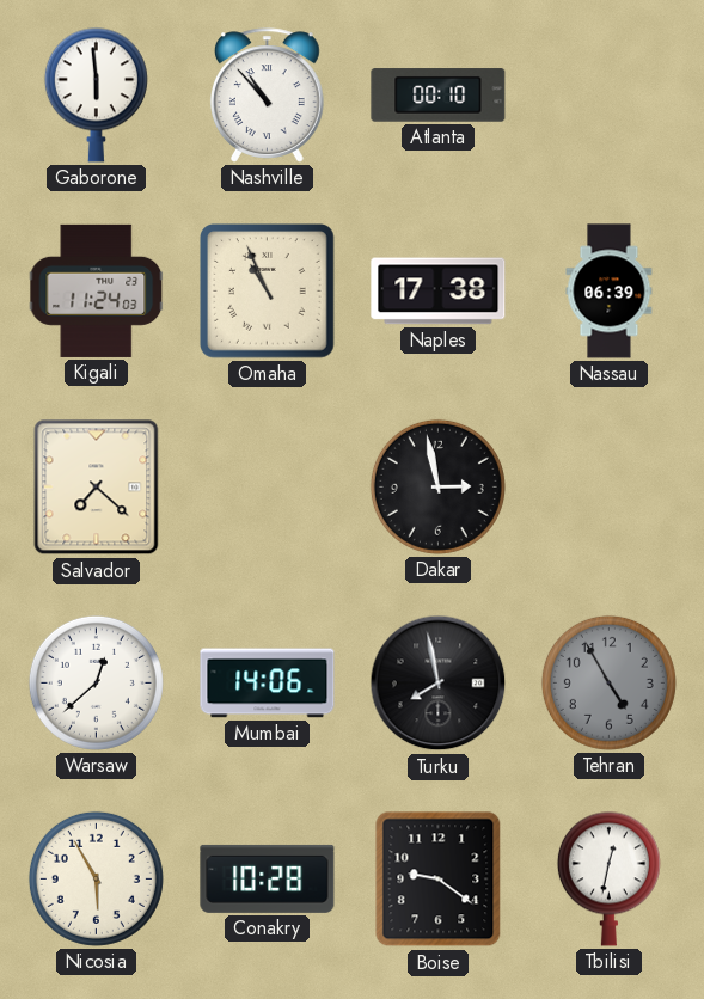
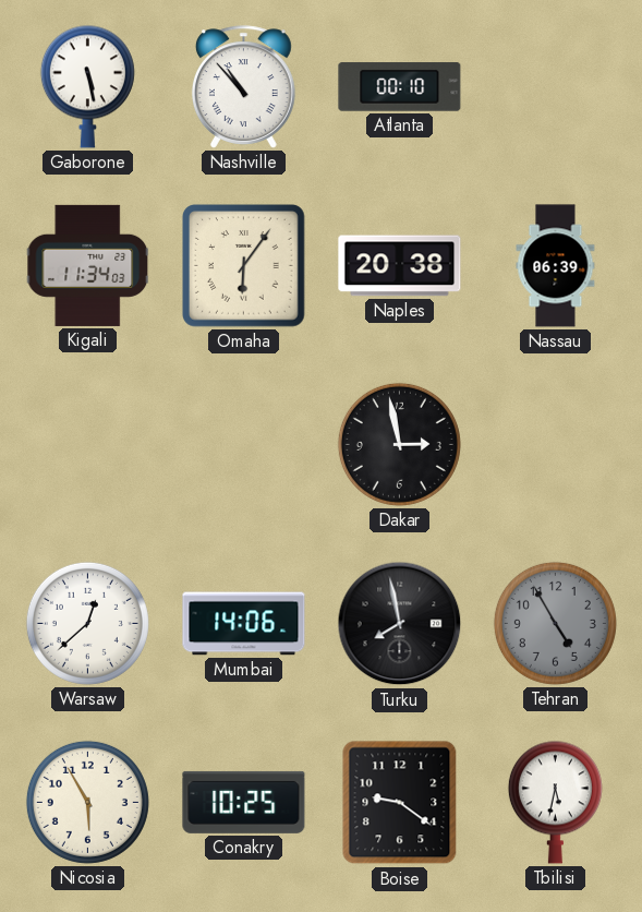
Gaborone: 5:59 -> 5:28
Kigali: 11:24 -> 11:34
Omaha: 10:56 -> 6:06
Naples: 17:38 -> 20:38
Salvador: 7:22 -> none
Conakry: 10:28 -> 10:25
Tbilisi: 12:32 -> 5:32
